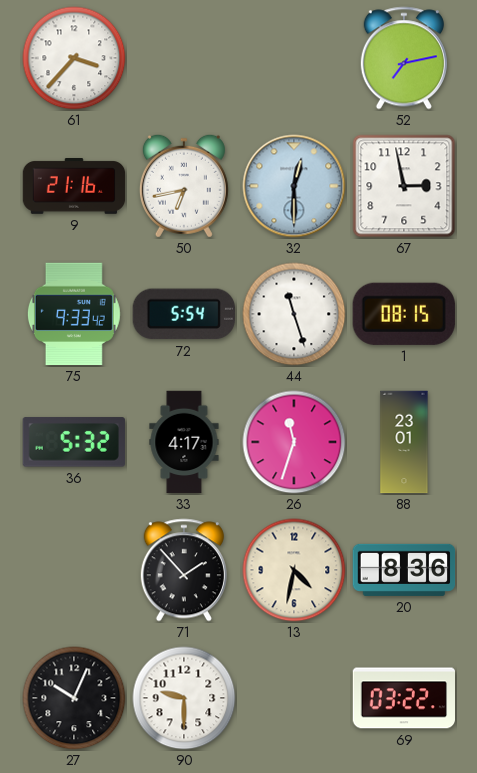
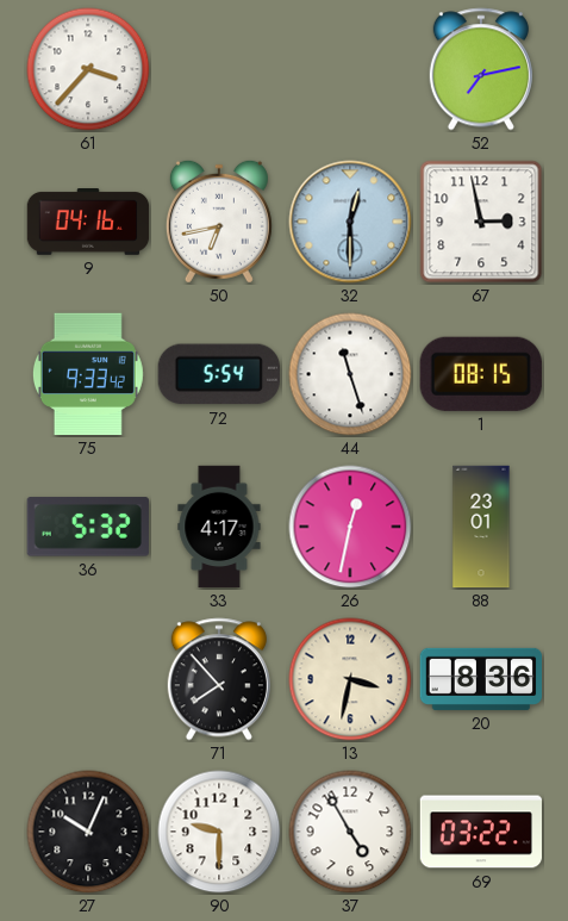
9: 21:16 -> 04:16
26: 11:33 -> 12:32
71: 1:53 -> 7:53
13: 4:32 -> 3:32
37: none -> 4:55
